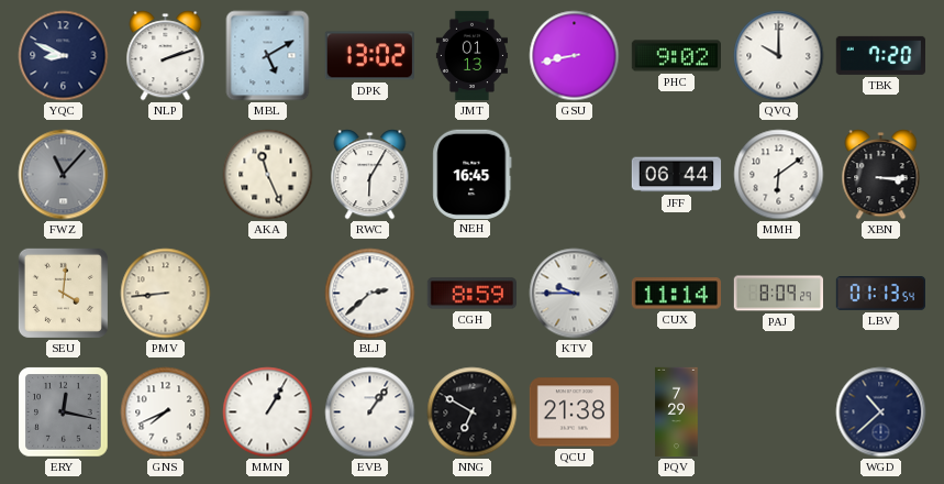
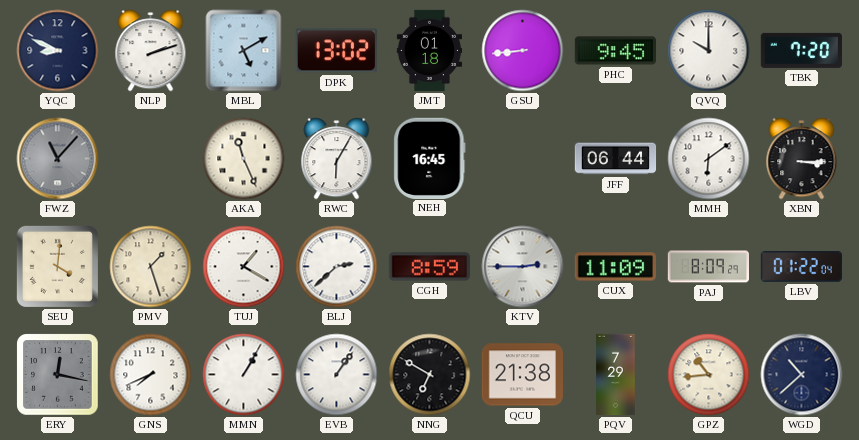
JMT: 01:13 -> 01:18
GSU: 8:43 -> 8:44
PHC: 9:02 -> 9:45
PMV: 8:44 -> 1:27
TUJ: none -> 1:20
KTV: 9:45 -> 2:45
CUX: 11:14 -> 11:09
LBV: 01:13 -> 01:22
GPZ: none -> 10:44
